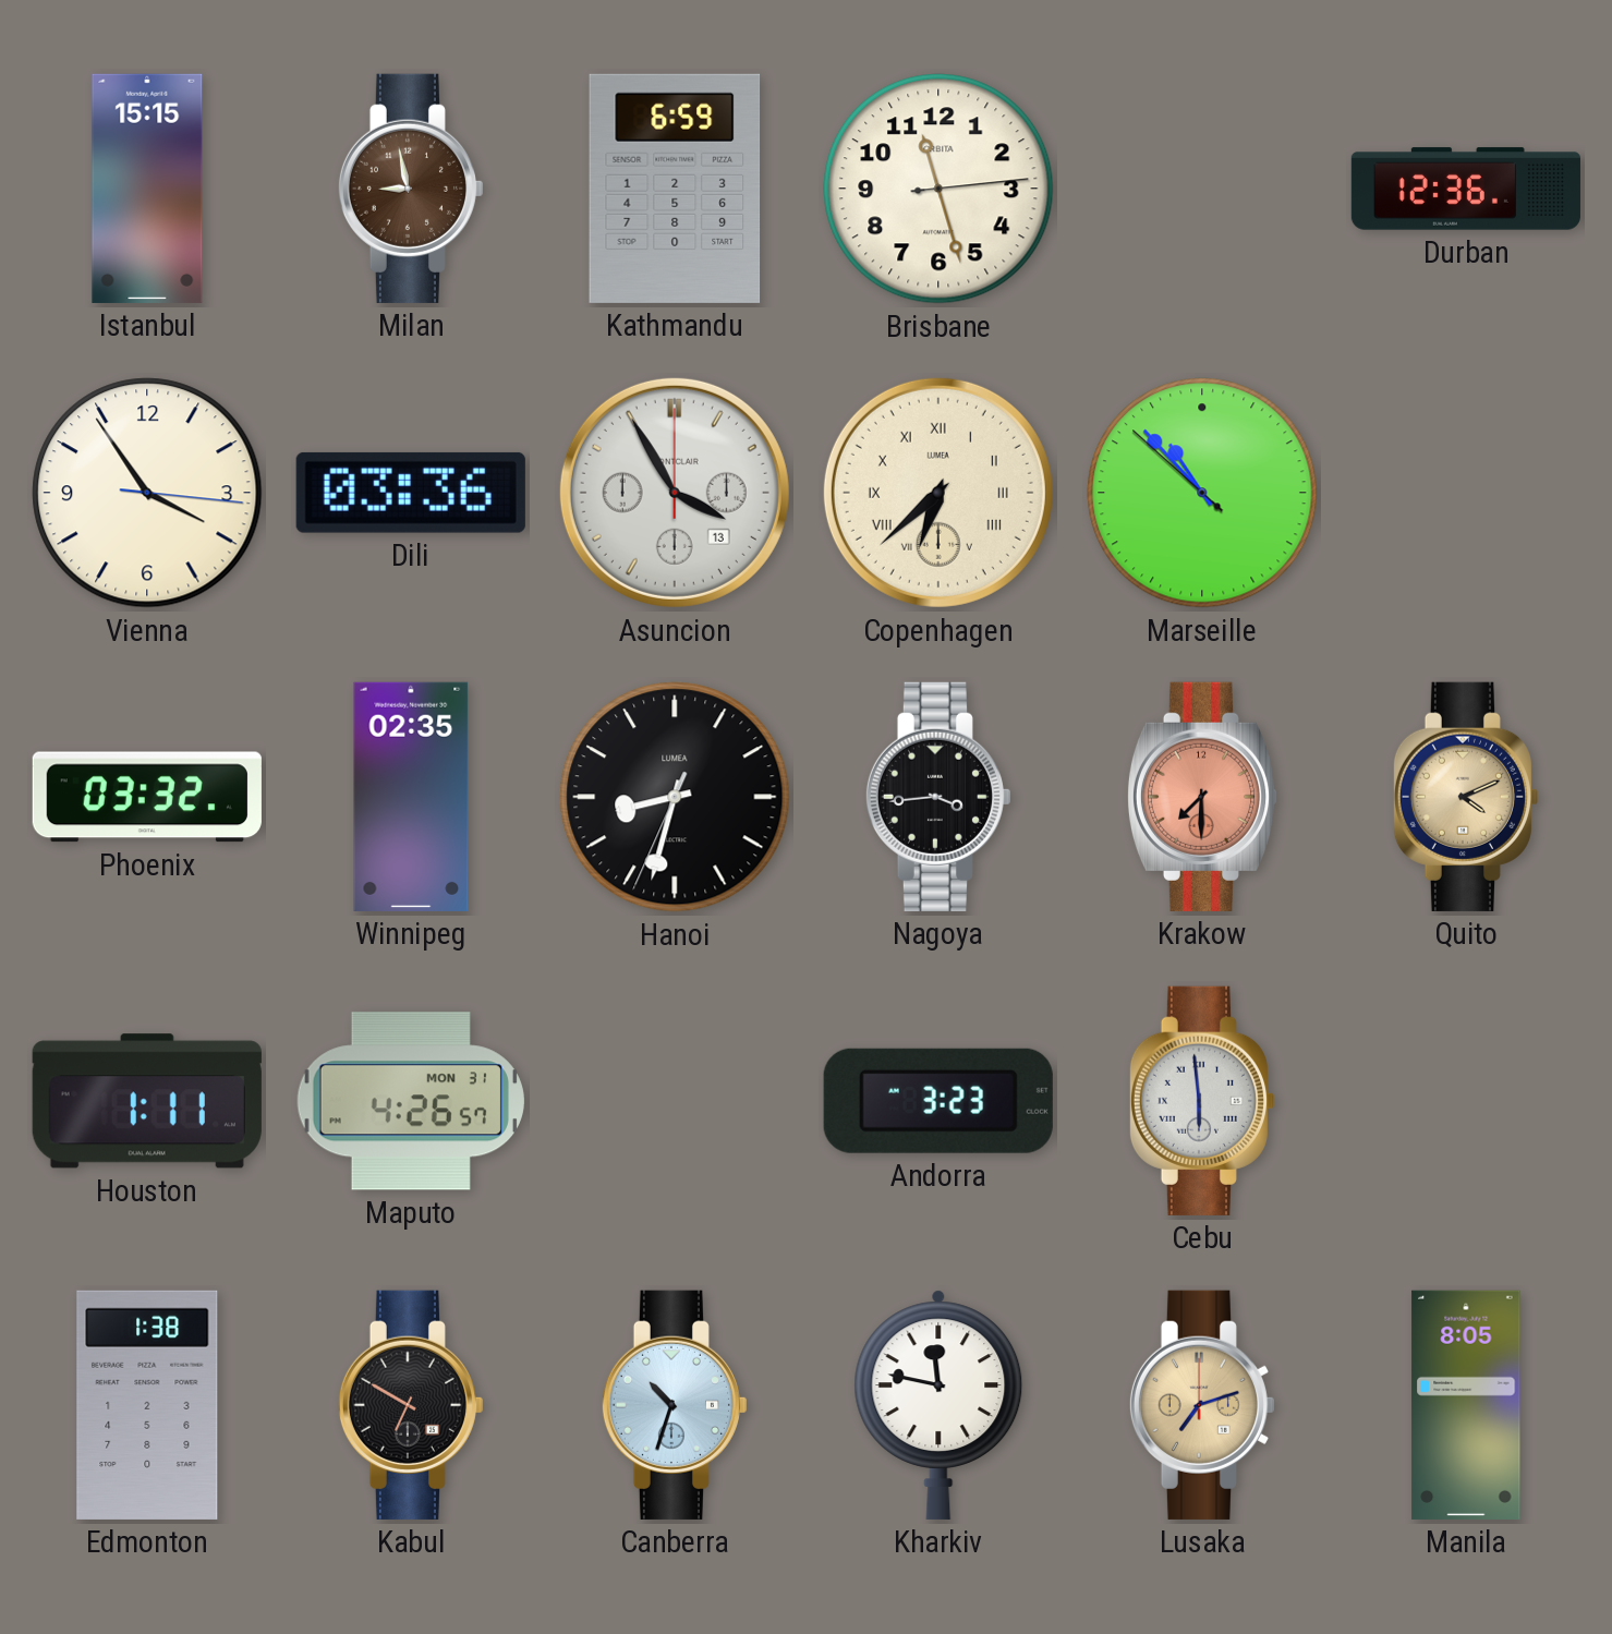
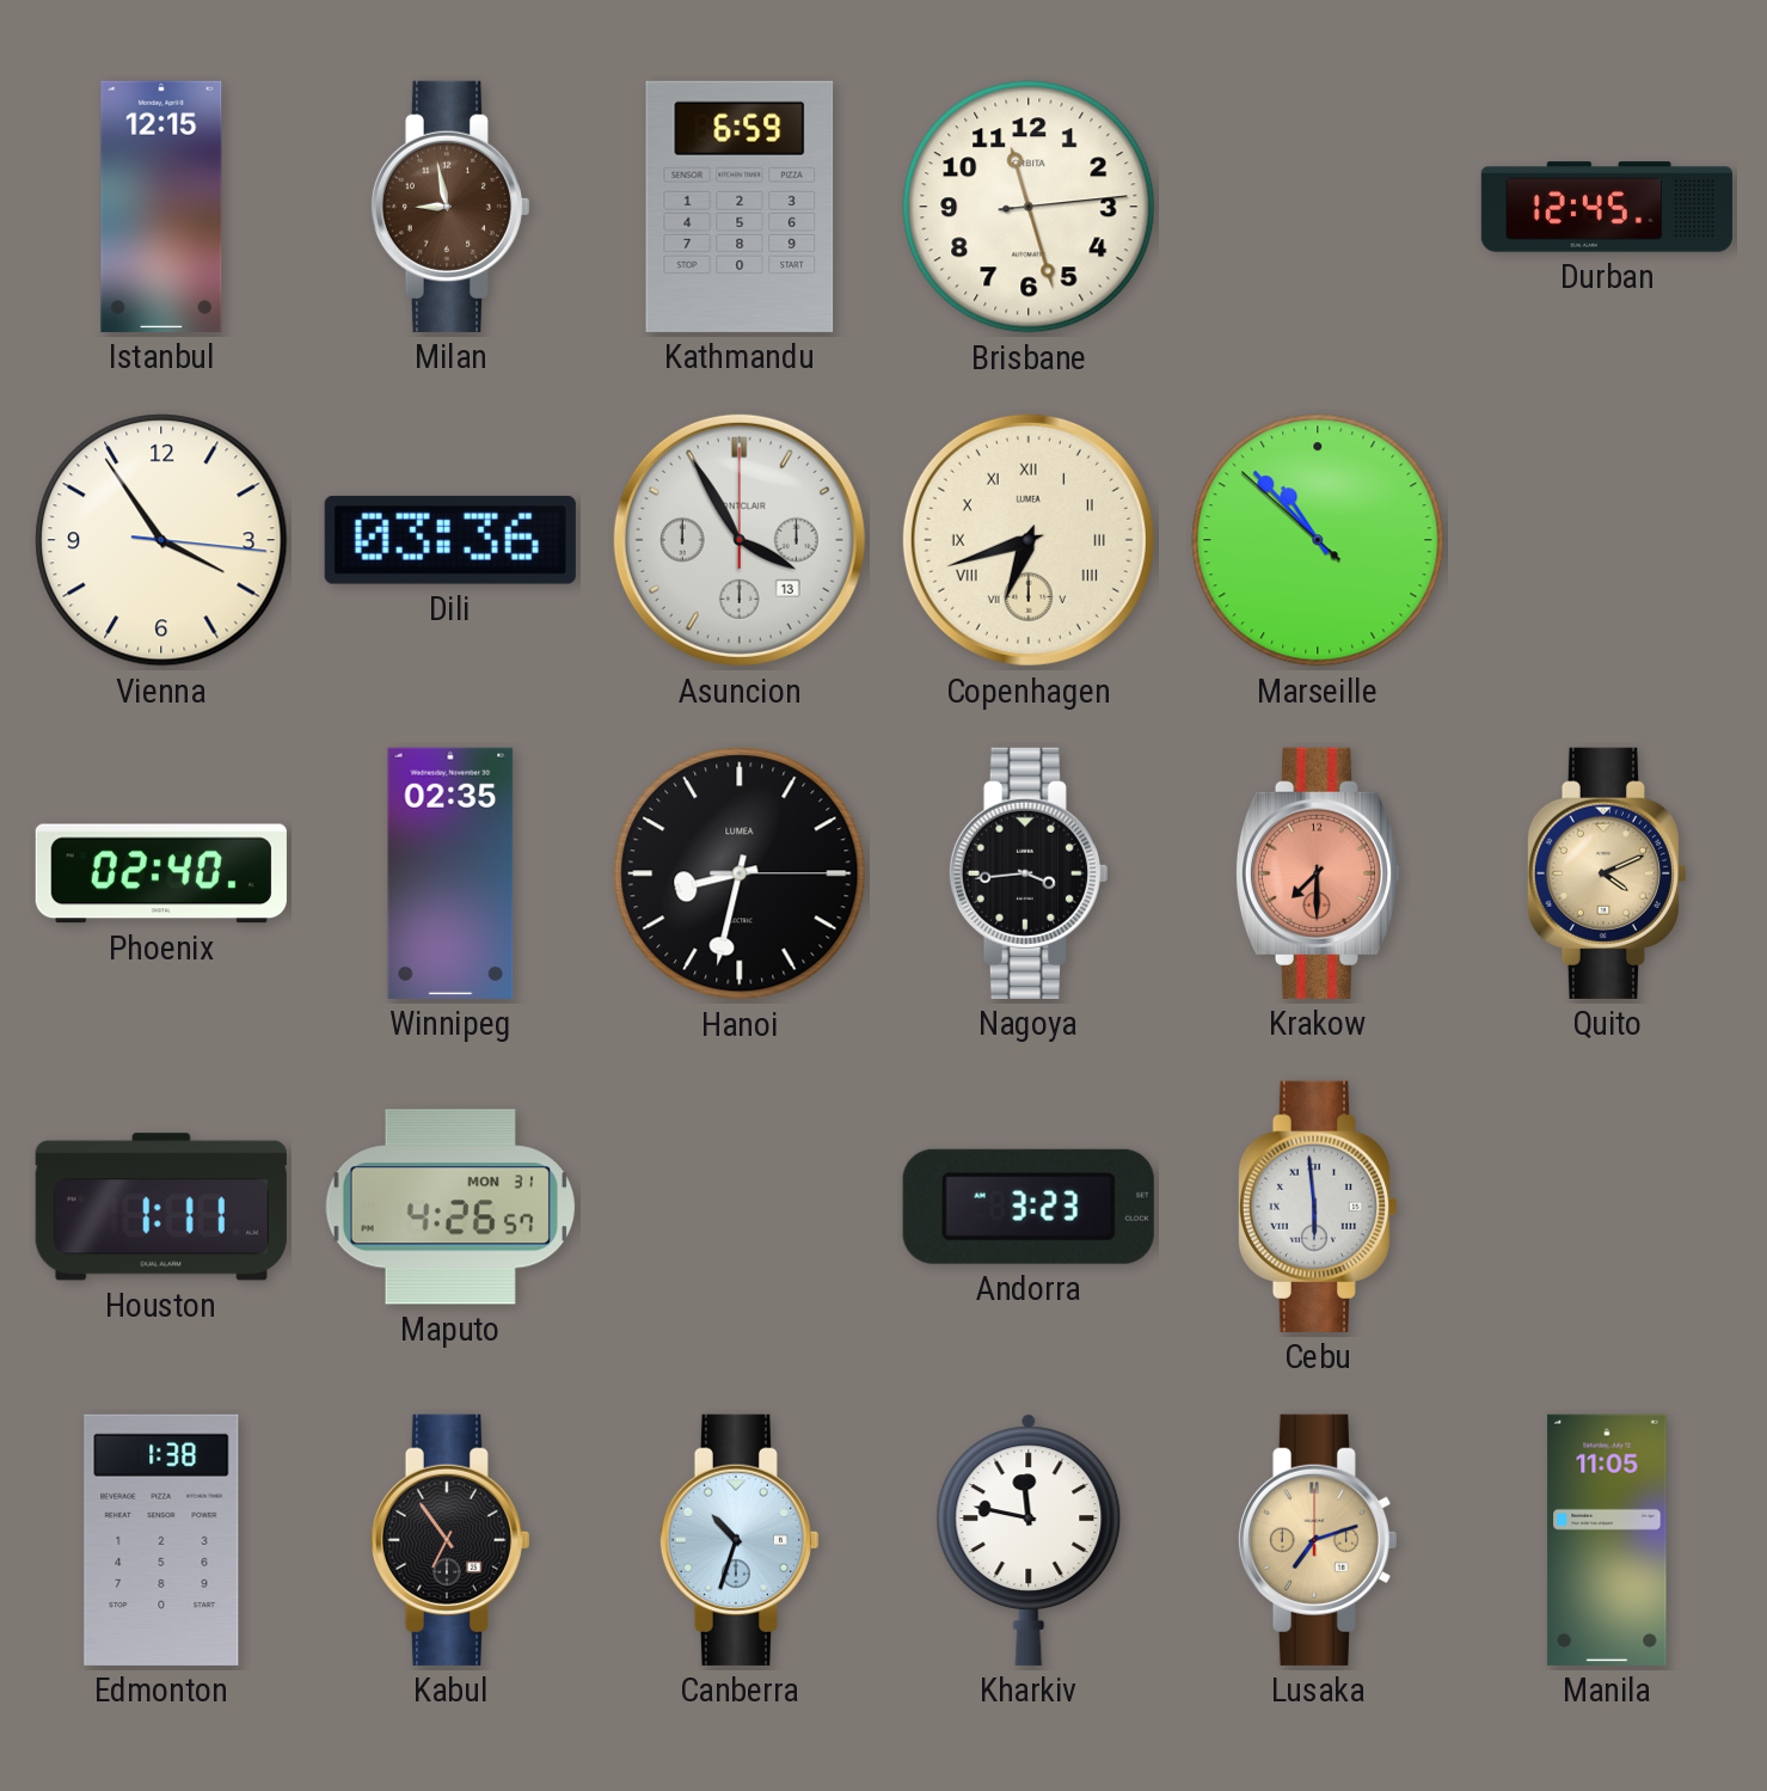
Istanbul: 15:15 -> 12:15
Durban: 12:36 -> 12:45
Copenhagen: 6:38 -> 6:42
Phoenix: 03:32 -> 02:40
Hanoi: 8:32:34 -> 8:32:15
Kabul: 6:50 -> 6:54
Manila: 8:05 -> 11:05
